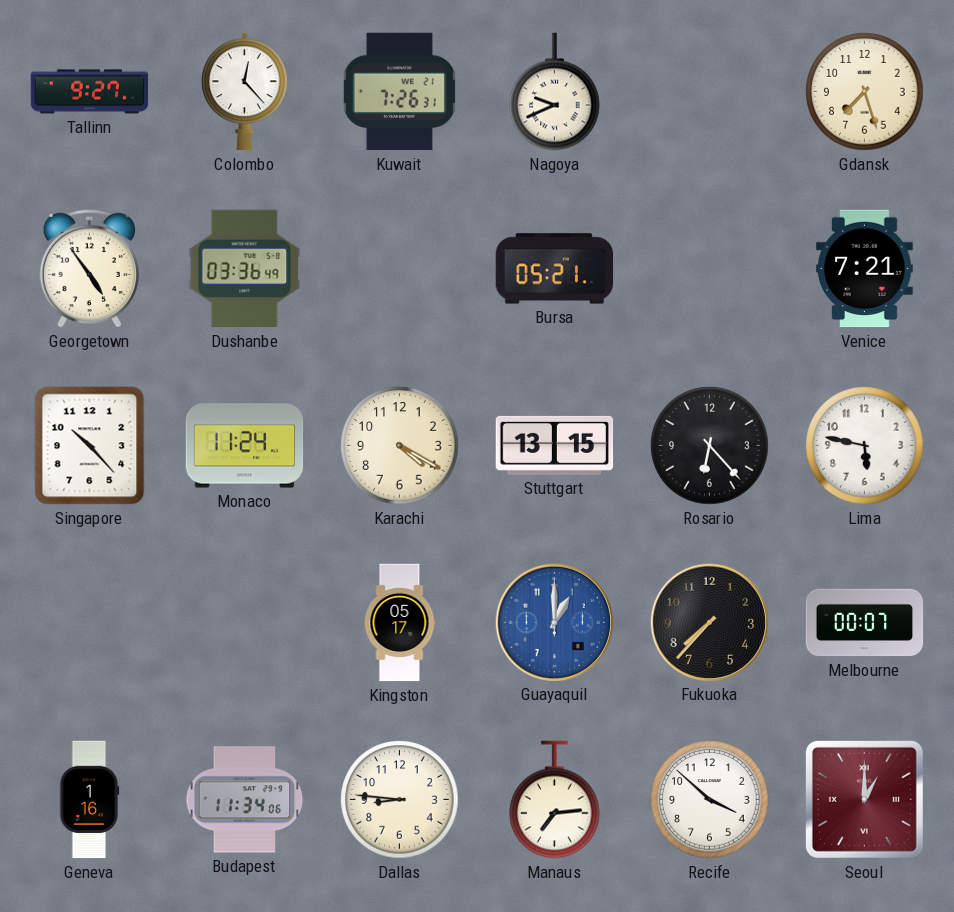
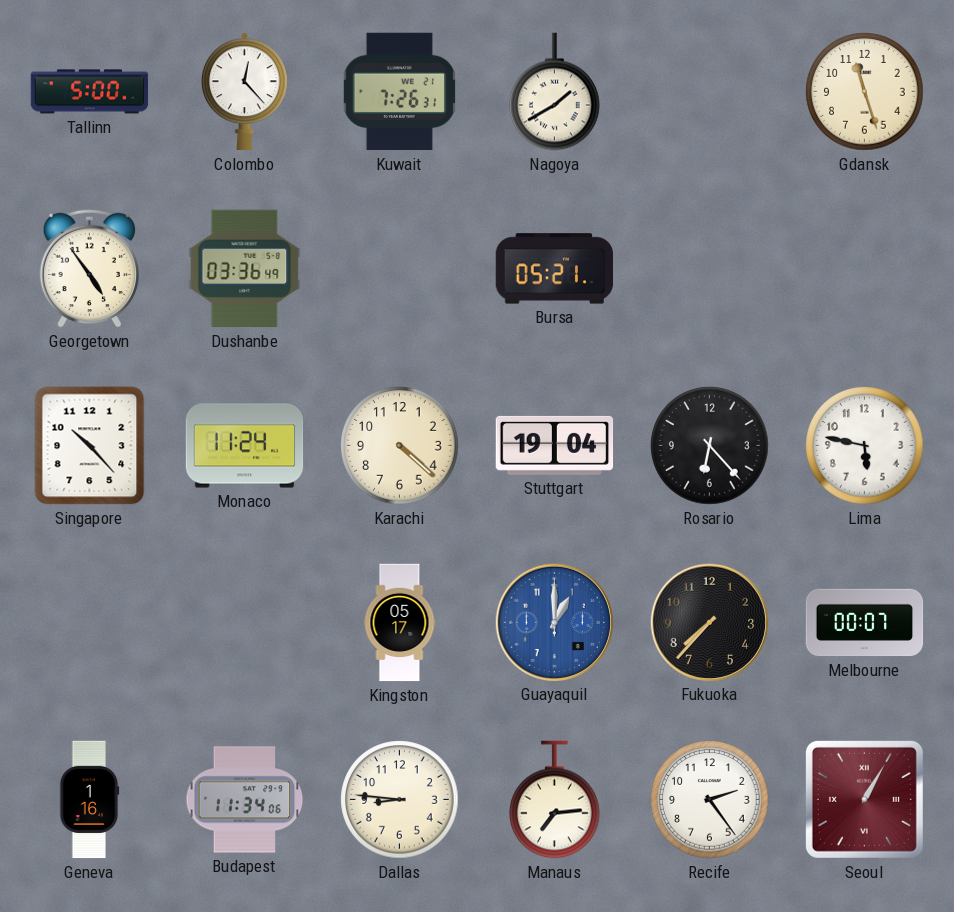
Tallinn: 9:27 -> 5:00
Nagoya: 9:41 -> 1:40
Gdansk: 7:27 -> 11:27
Venice: 7:21 -> none
Karachi: 4:20 -> 4:22
Stuttgart: 13:15 -> 19:04
Recife: 3:52 -> 2:24
Seoul: 1:00 -> 1:05
